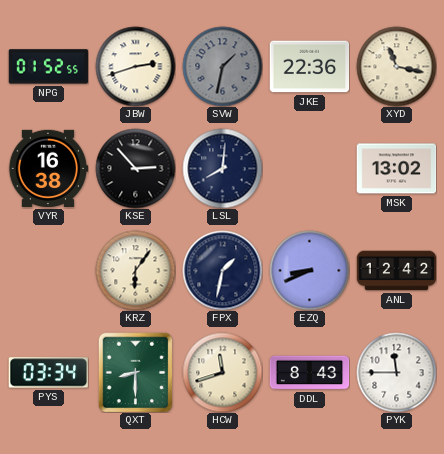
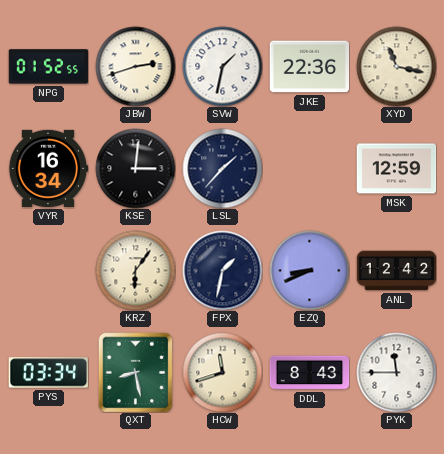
SVW dial: grey -> white
VYR: 16:38 -> 16:34
KSE: 2:53 -> 3:01
LSL: 8:01 -> 1:37
MSK: 13:02 -> 12:59
QXT: 8:30 -> 8:28
